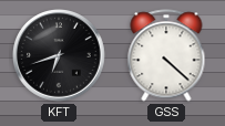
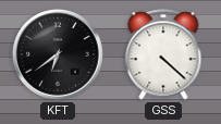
KFT: 6:42 -> 6:39
